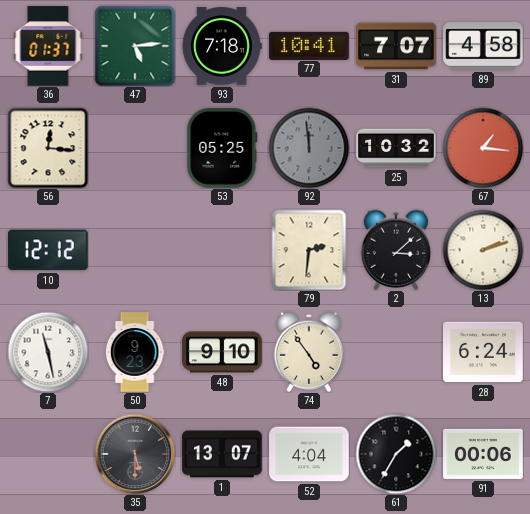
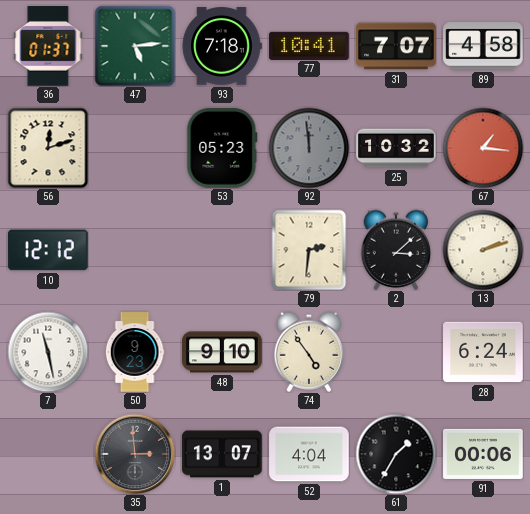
56: 12:16 -> 12:12
53: 05:25 -> 05:23
35: 5:30 -> 2:59
